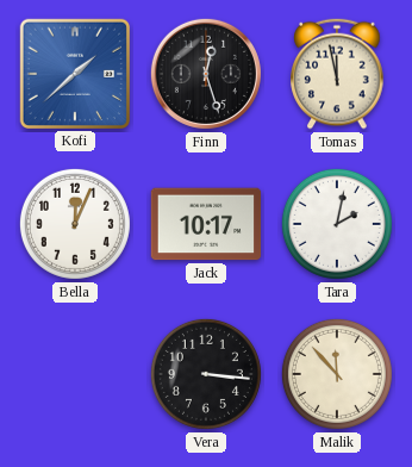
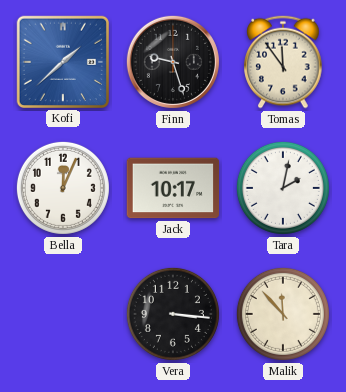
Finn: 12:27 -> 9:27
Tomas: 11:58 -> 11:54
